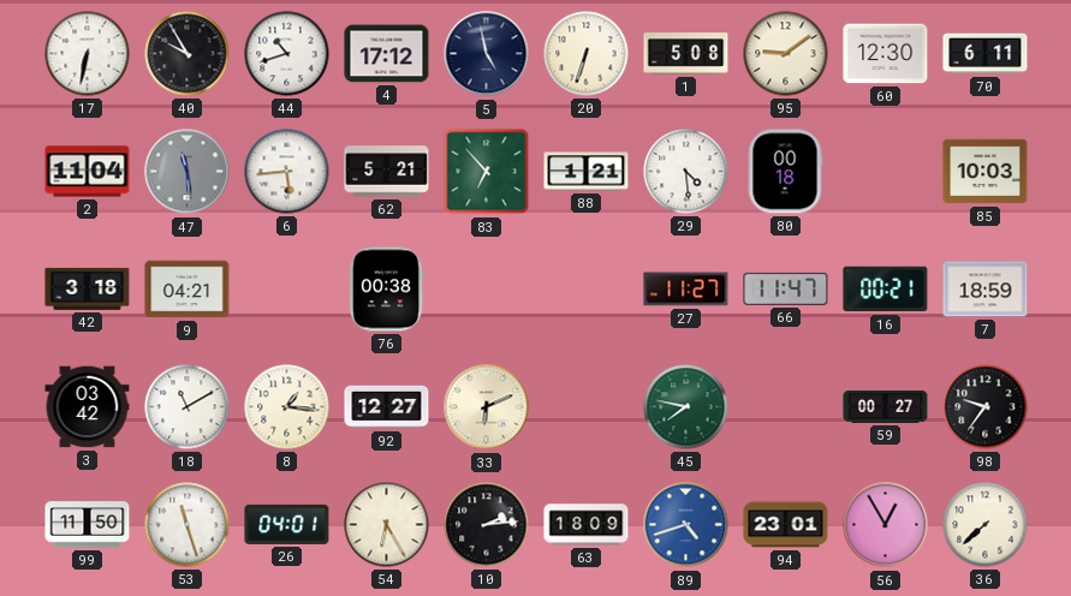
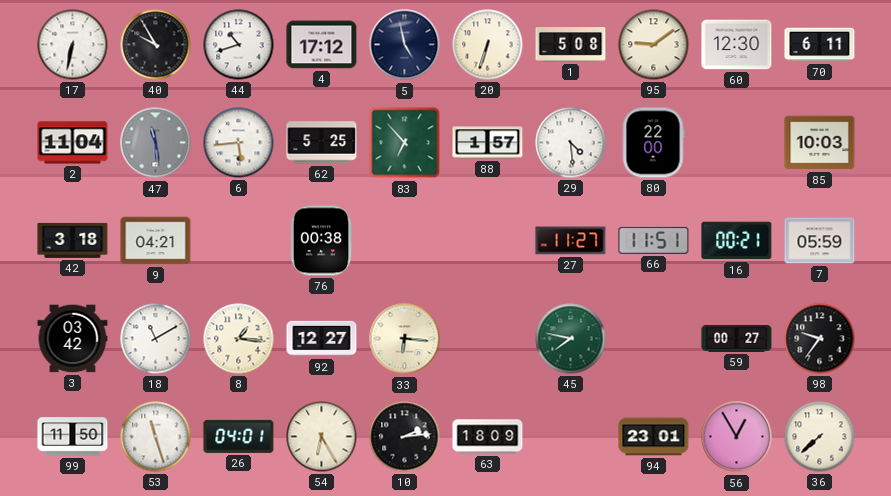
62: 5:21 -> 5:25
88: 1:21 -> 1:57
80: 00:18 -> 22:00
66: 11:47 -> 11:51
7: 18:59 -> 05:59
33: 6:11 -> 6:16
89: 4:42 -> none
